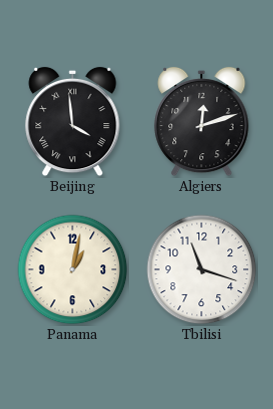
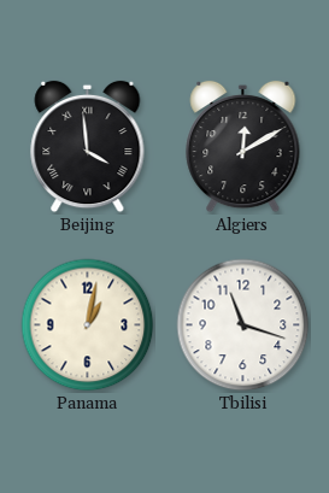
Algiers: 12:12 -> 12:10
